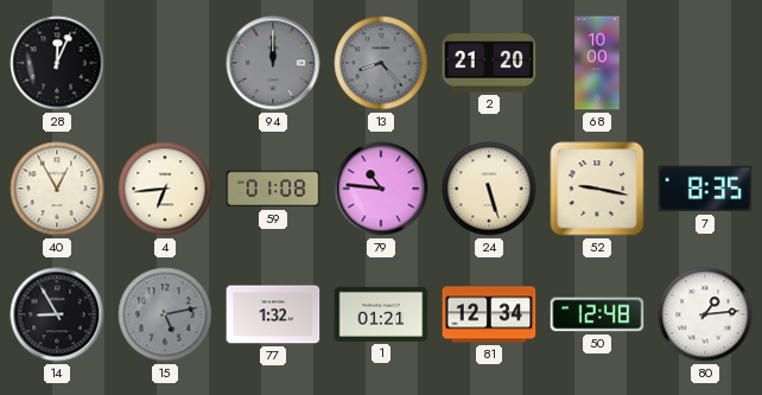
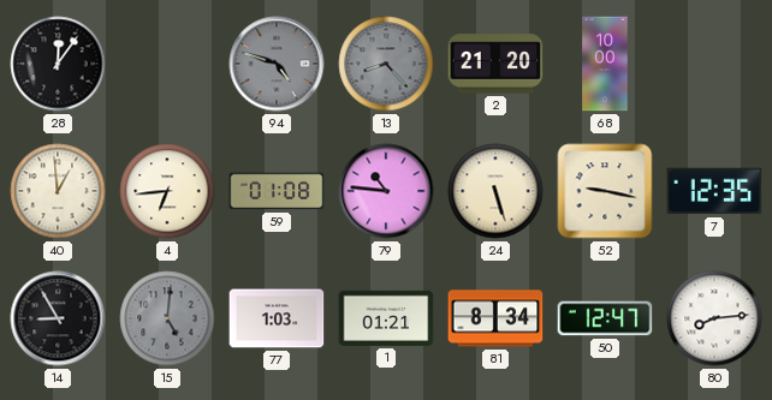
28: 12:04 -> 12:06
94: 12:00 -> 4:48
40: 12:55 -> 12:59
7: 8:35 -> 12:35
15: 5:13 -> 5:01
77: 1:32 -> 1:03
81: 12:34 -> 8:34
50: 12:48 -> 12:47
80: 1:14 -> 8:14
